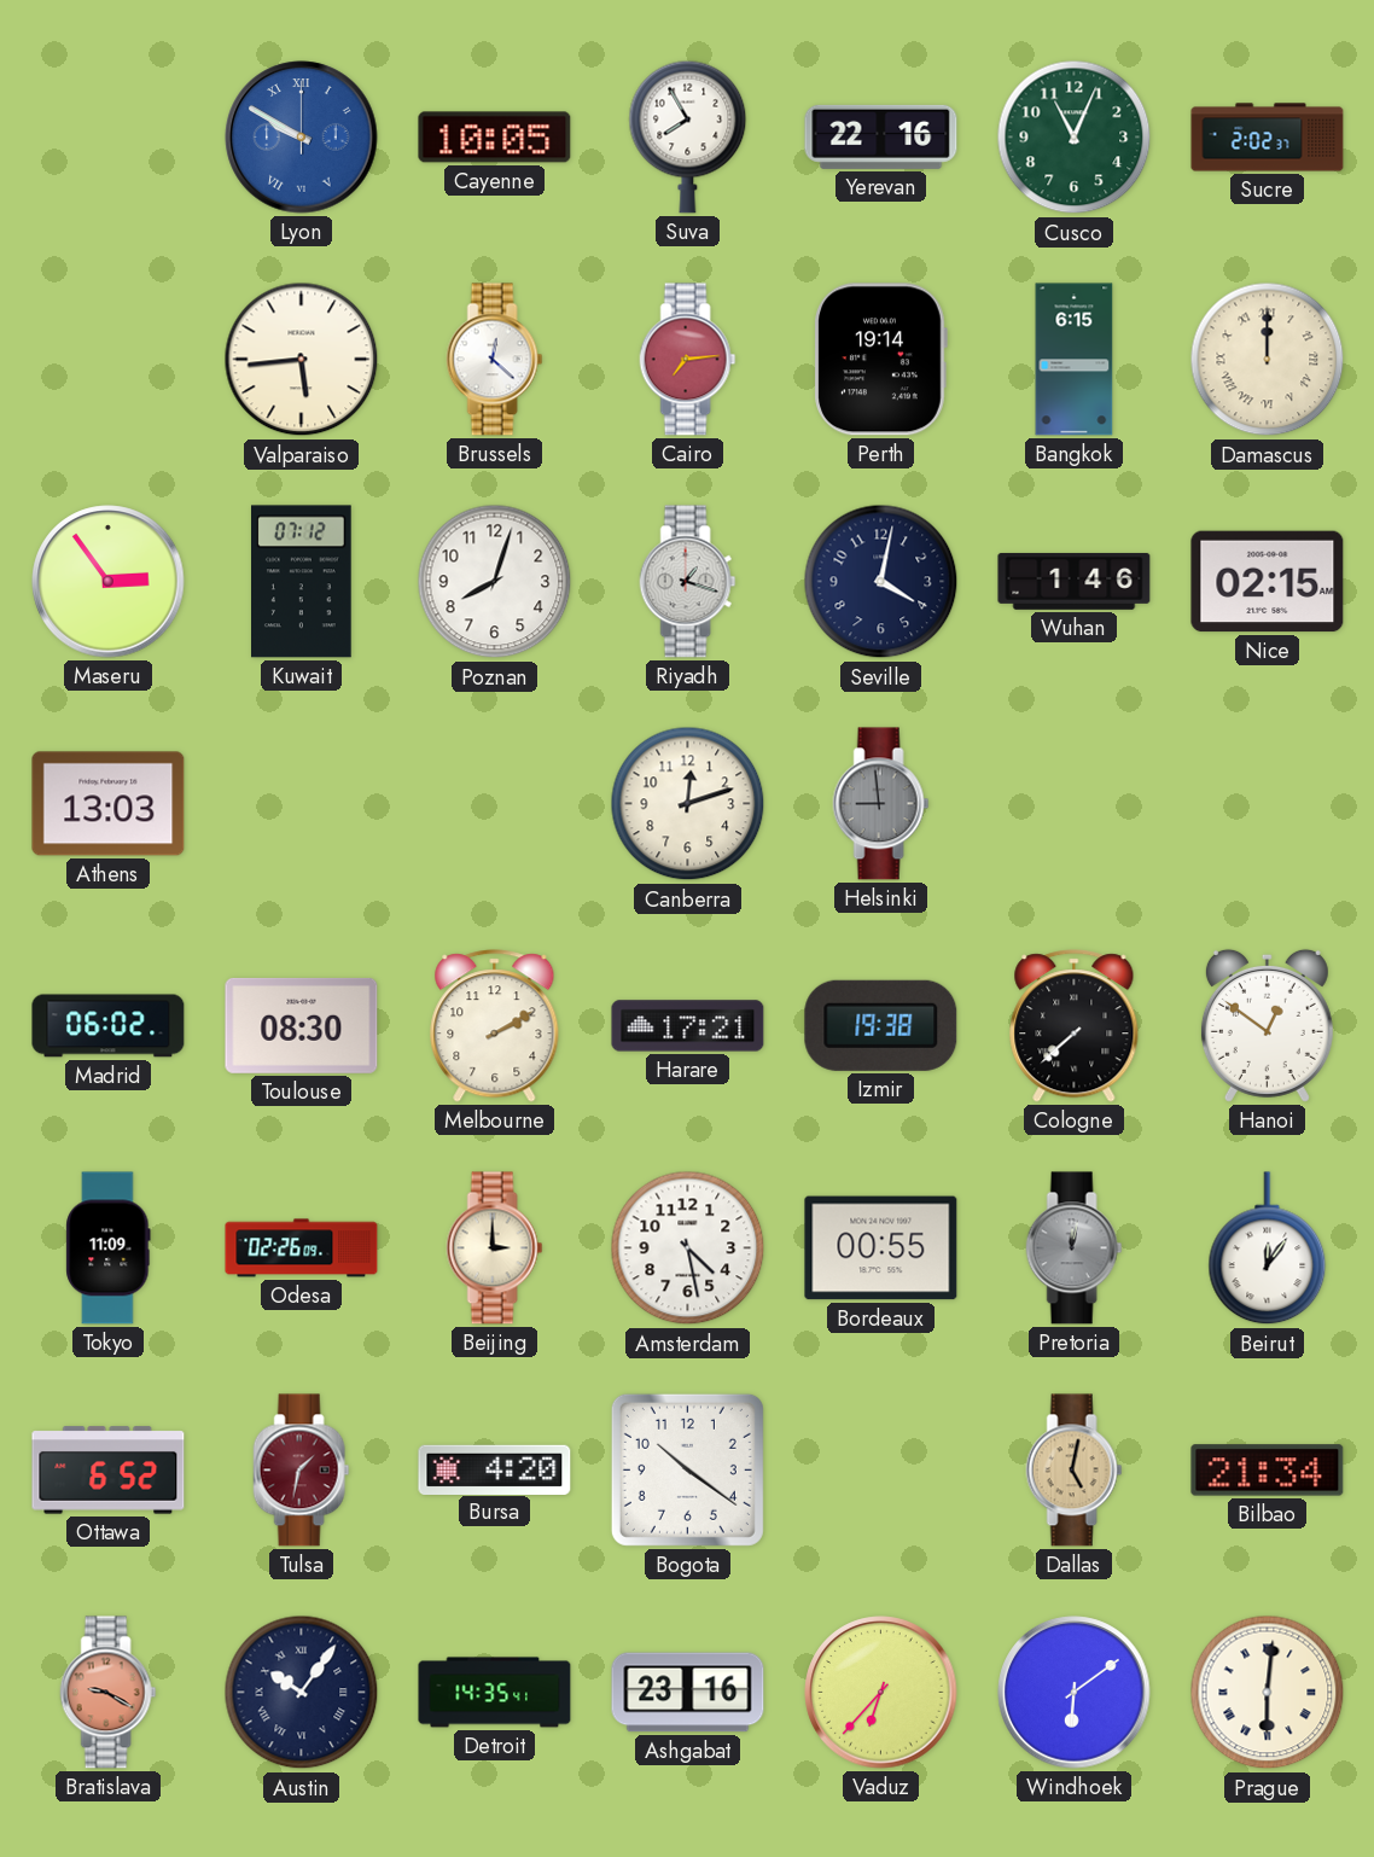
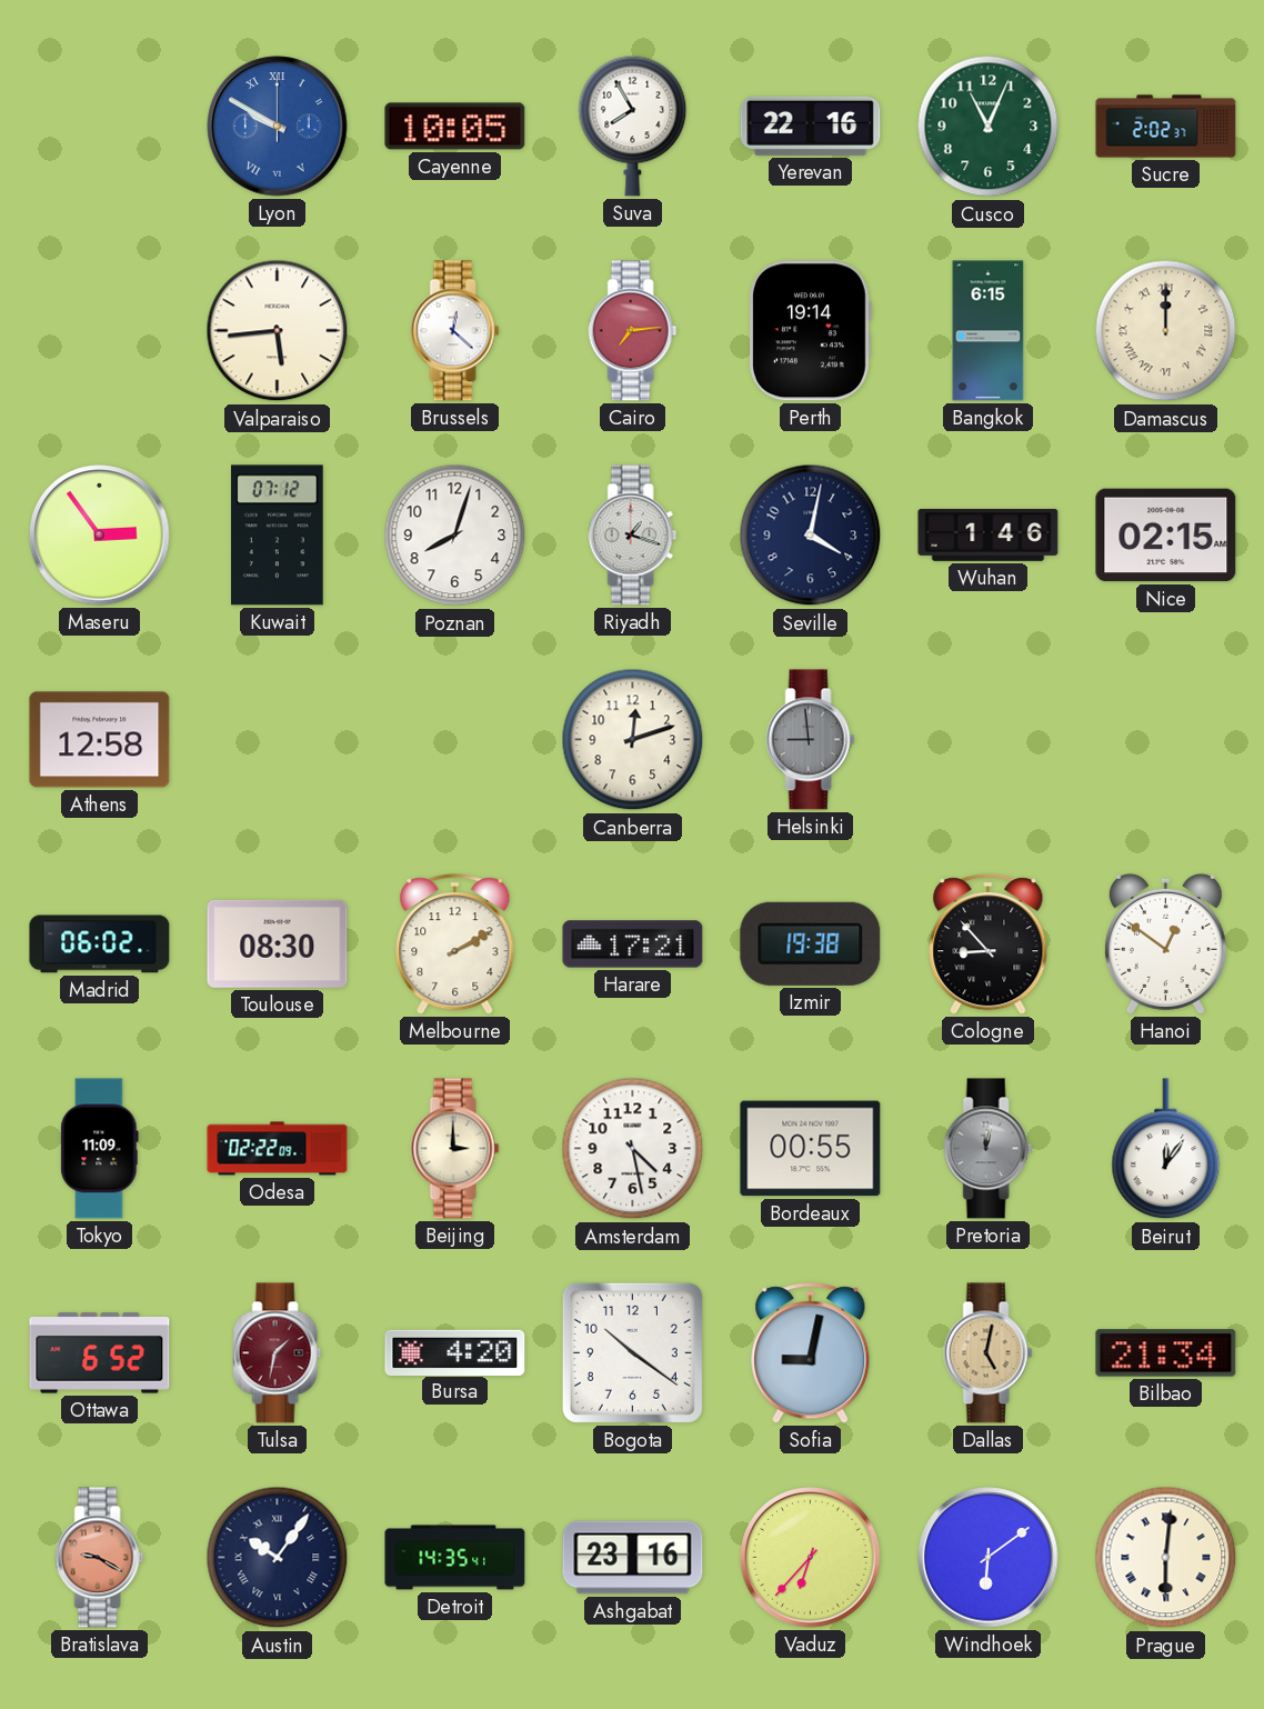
Athens: 13:03 -> 12:58
Cologne: 7:38 -> 8:53
Odesa: 02:26 -> 02:22
Sofia: none -> 9:02
